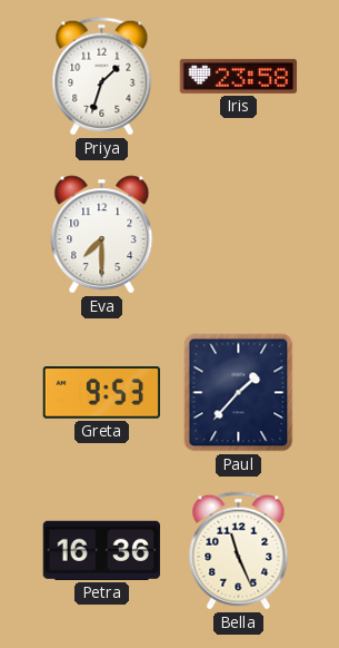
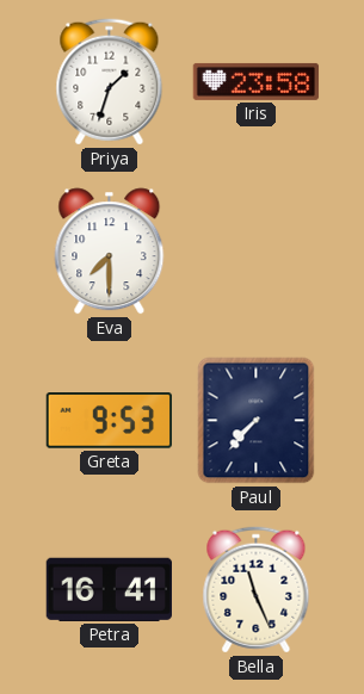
Paul: 1:37 -> 7:37
Petra: 16:36 -> 16:41
